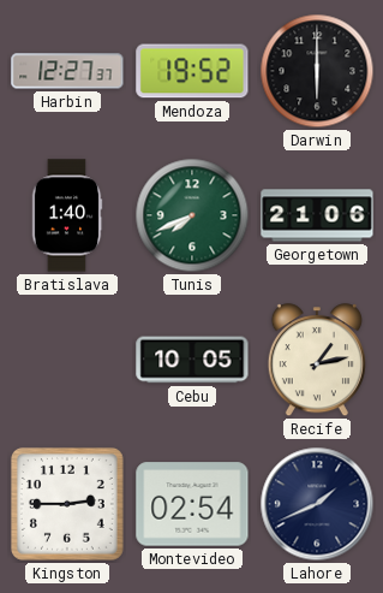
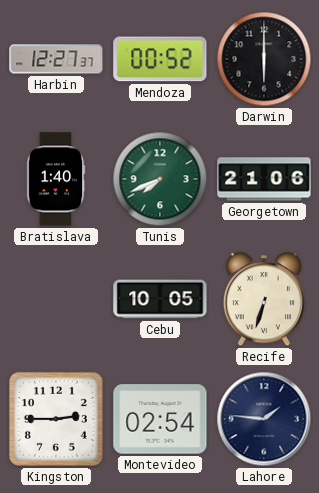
Mendoza: 19:52 -> 00:52
Recife: 1:13 -> 6:33
Lahore: 1:41 -> 1:46
